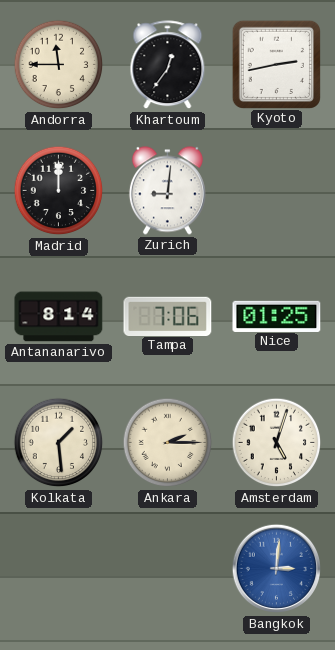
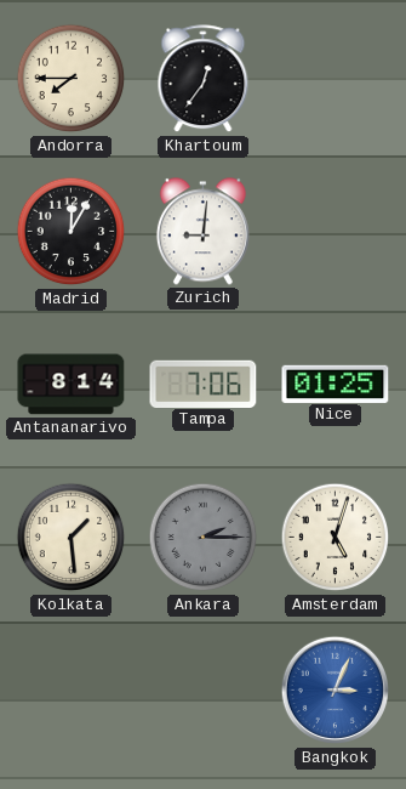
Andorra: 11:45 -> 7:45
Kyoto: 2:43 -> none
Madrid: 12:00 -> 12:05
Ankara dial: cream -> grey
Bangkok: 3:01 -> 3:04
